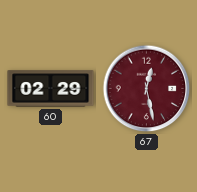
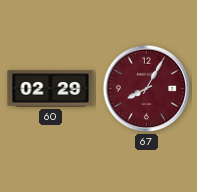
67: 12:28 -> 8:05
